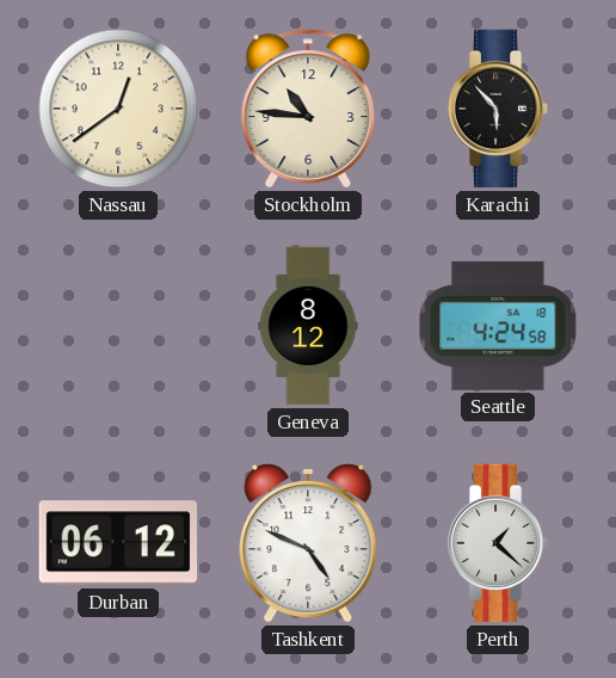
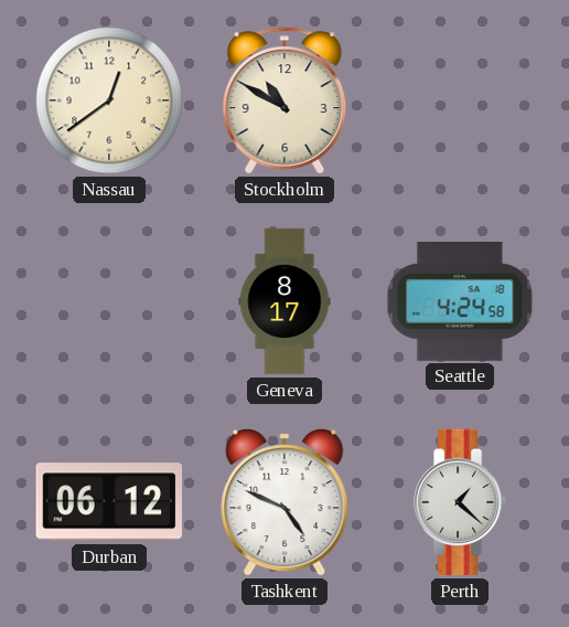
Stockholm: 10:46 -> 10:50
Karachi: 5:53 -> none
Geneva: 8:12 -> 8:17
